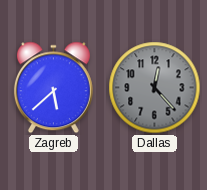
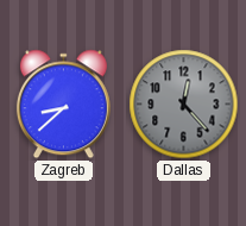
Zagreb: 5:38 -> 8:38
